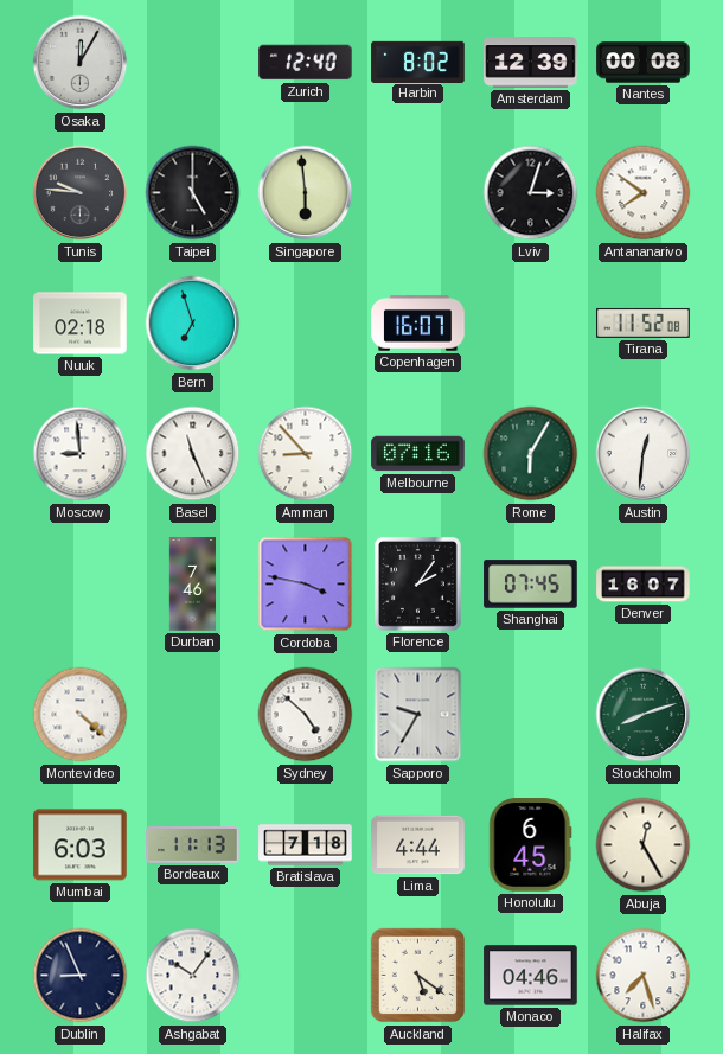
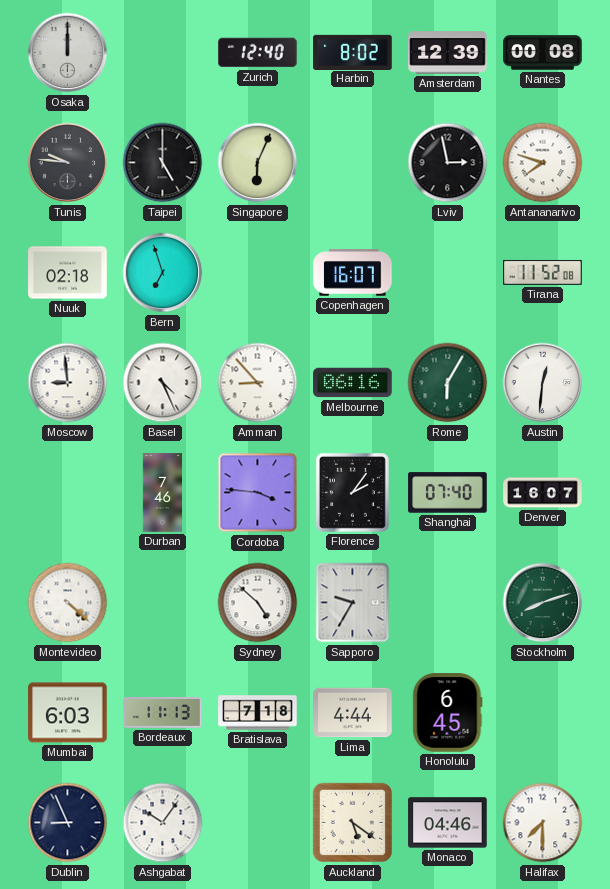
Osaka: 12:05 -> 12:00
Singapore: 5:59 -> 6:04
Lviv: 3:03 -> 2:58
Antananarivo: 7:51 -> 7:48
Basel: 11:26 -> 4:26
Melbourne: 07:16 -> 06:16
Cordoba: 3:47 -> 3:46
Shanghai: 07:45 -> 07:40
Abuja: 12:25 -> none
Halifax: 7:27 -> 7:30
